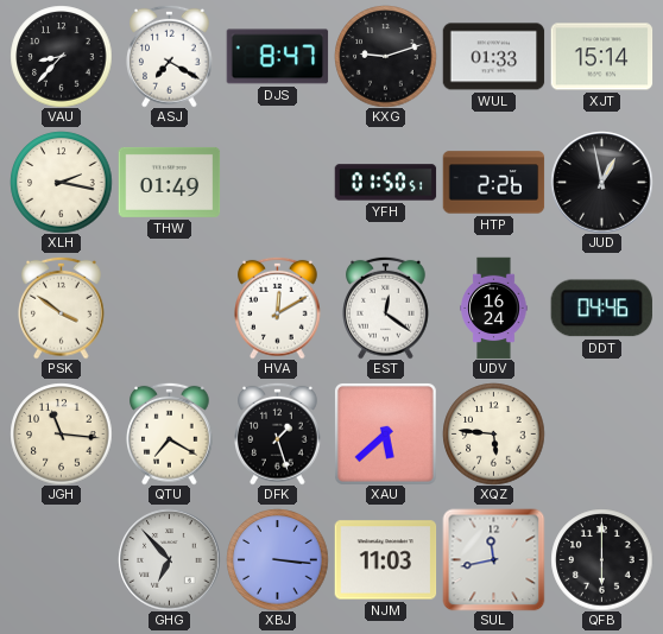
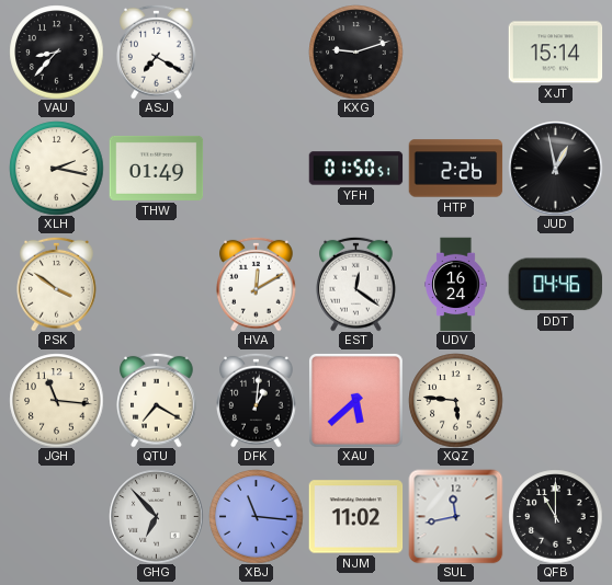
DJS: 8:47 -> none
WUL: 01:33 -> none
DFK: 1:27 -> 1:01
XBJ: 3:16 -> 11:16
NJM: 11:03 -> 11:02
QFB: 6:00 -> 11:00
